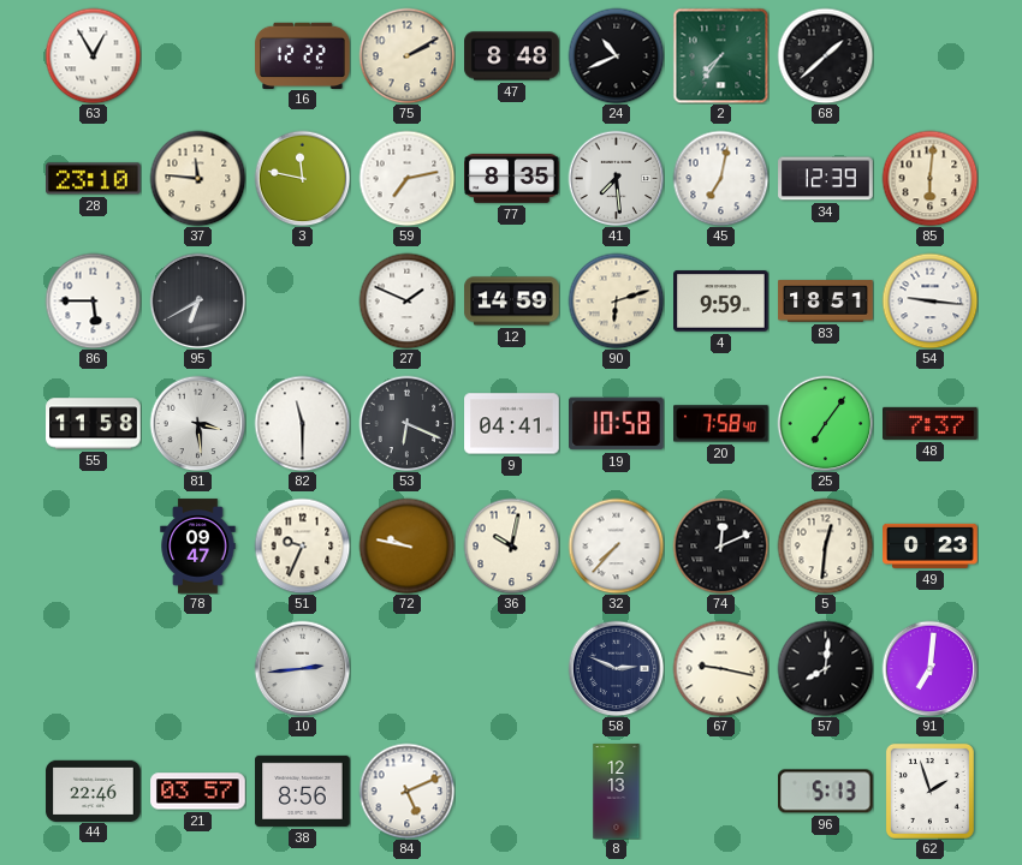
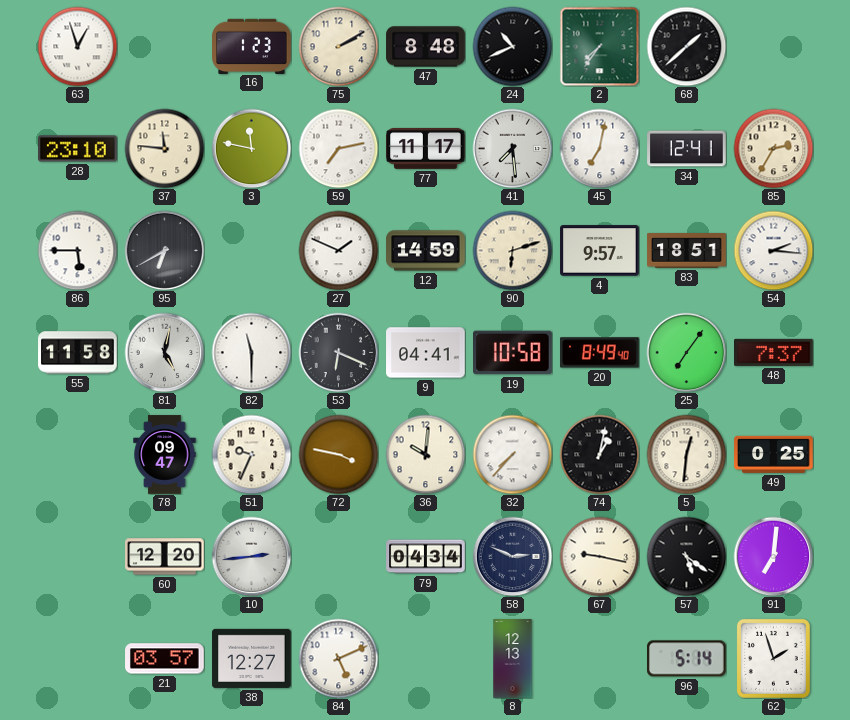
63: 12:55 -> 12:57
16: 12:22 -> 1:23
77: 8:35 -> 11:17
34: 12:39 -> 12:41
85: 6:01 -> 2:35
4: 9:59 -> 9:57
54: 9:16 -> 2:16
81: 3:29 -> 5:02
20: 7:58 -> 8:49
72: 9:47 -> 3:47
36: 10:02 -> 10:01
74: 12:11 -> 1:02
49: 0:23 -> 0:25
60: none -> 12:20
79: none -> 04:34
57: 8:01 -> 5:21
44: 22:46 -> none
38: 8:56 -> 12:27
96: 5:13 -> 5:14
